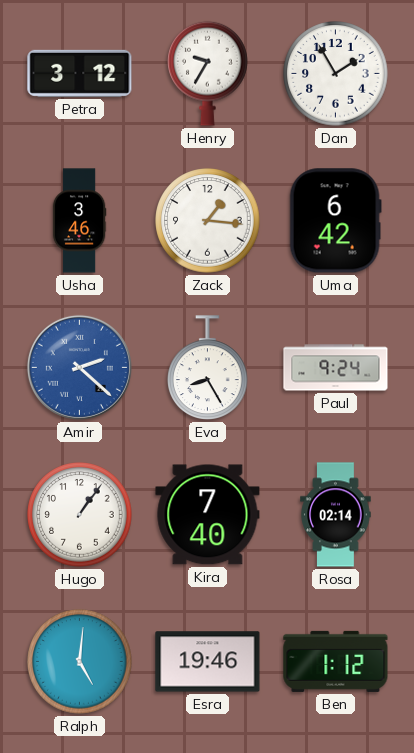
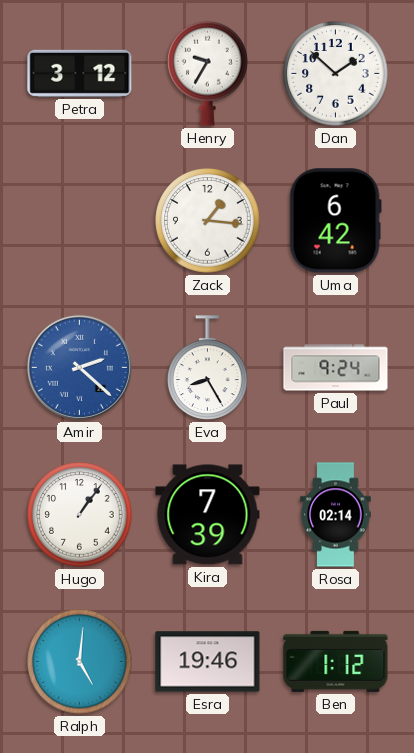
Dan: 1:55 -> 1:52
Usha: 3:46 -> none
Kira: 7:40 -> 7:39
